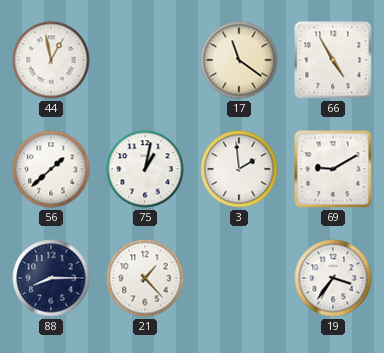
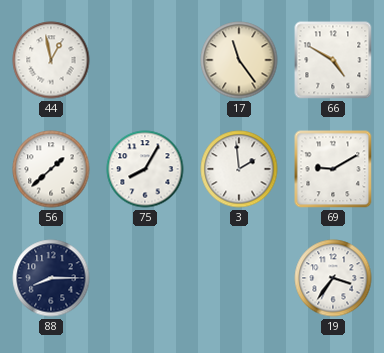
17: 11:21 -> 11:24
66: 4:55 -> 4:50
75: 1:02 -> 8:05
21: 1:23 -> none
